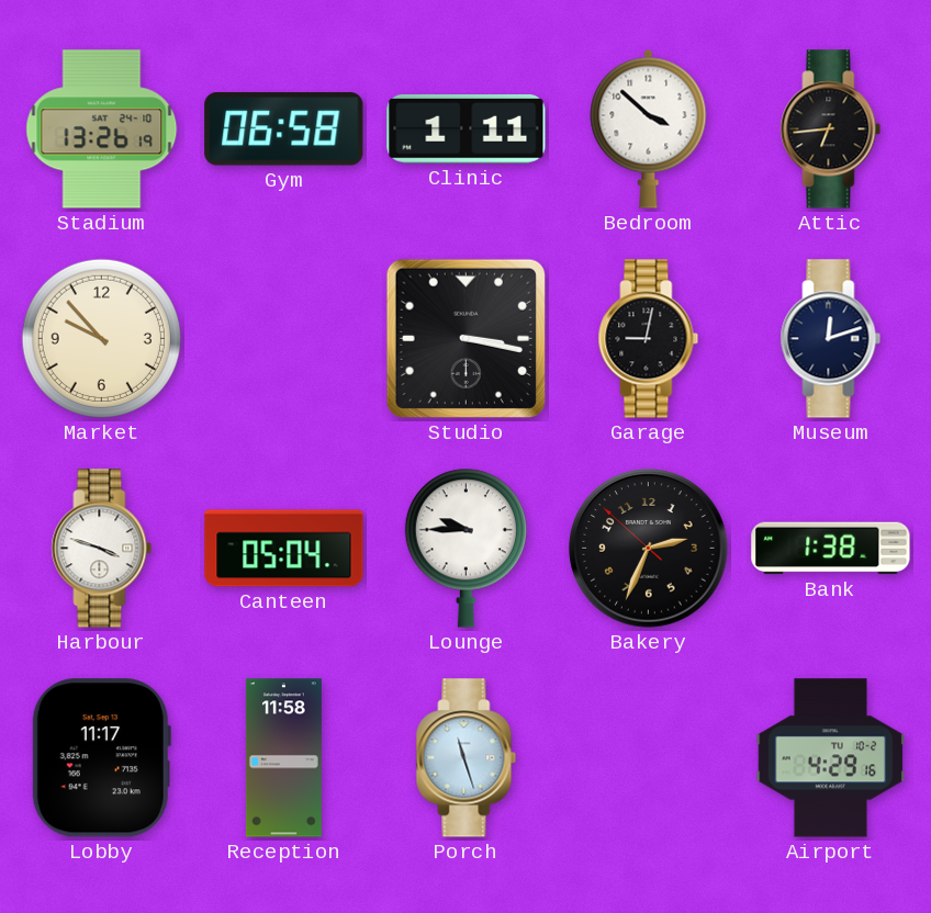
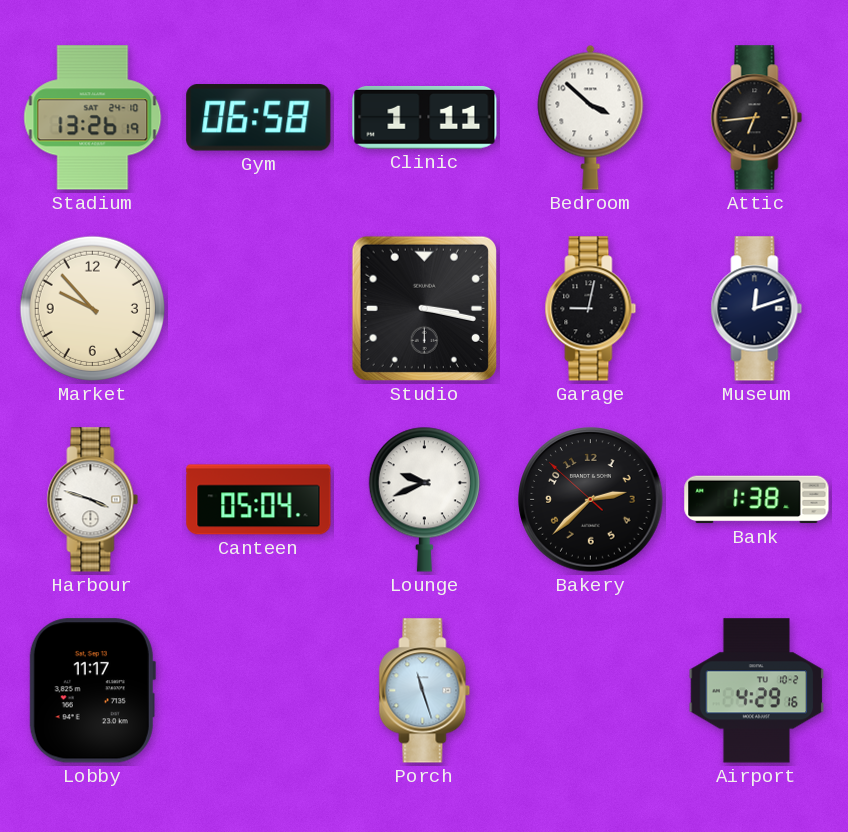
Lounge: 9:45 -> 9:41
Bakery: 2:33 -> 2:37
Reception: 11:58 -> none
